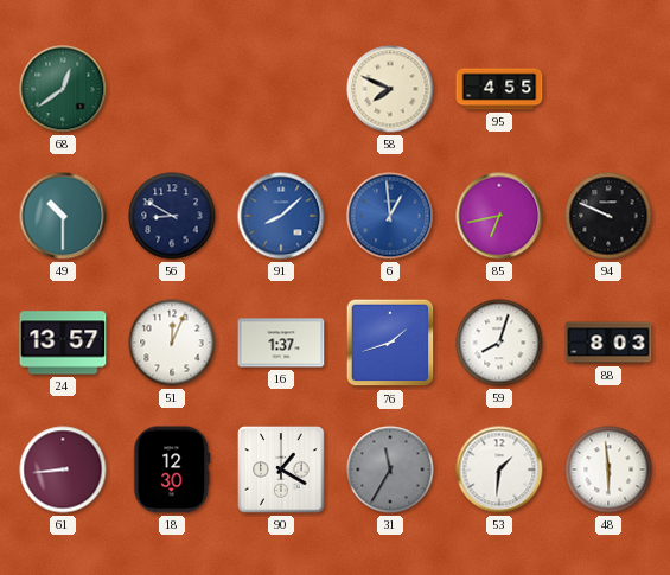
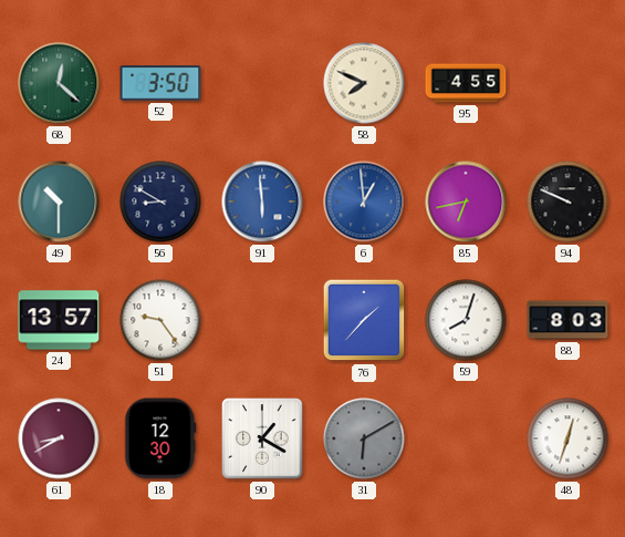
68: 12:39 -> 12:22
52: none -> 3:50
91: 8:08 -> 5:59
51: 12:04 -> 9:24
16: 1:37 -> none
76: 1:42 -> 1:37
61: 8:44 -> 8:40
31: 11:35 -> 6:10
53: 1:31 -> none
48: 5:59 -> 12:33
